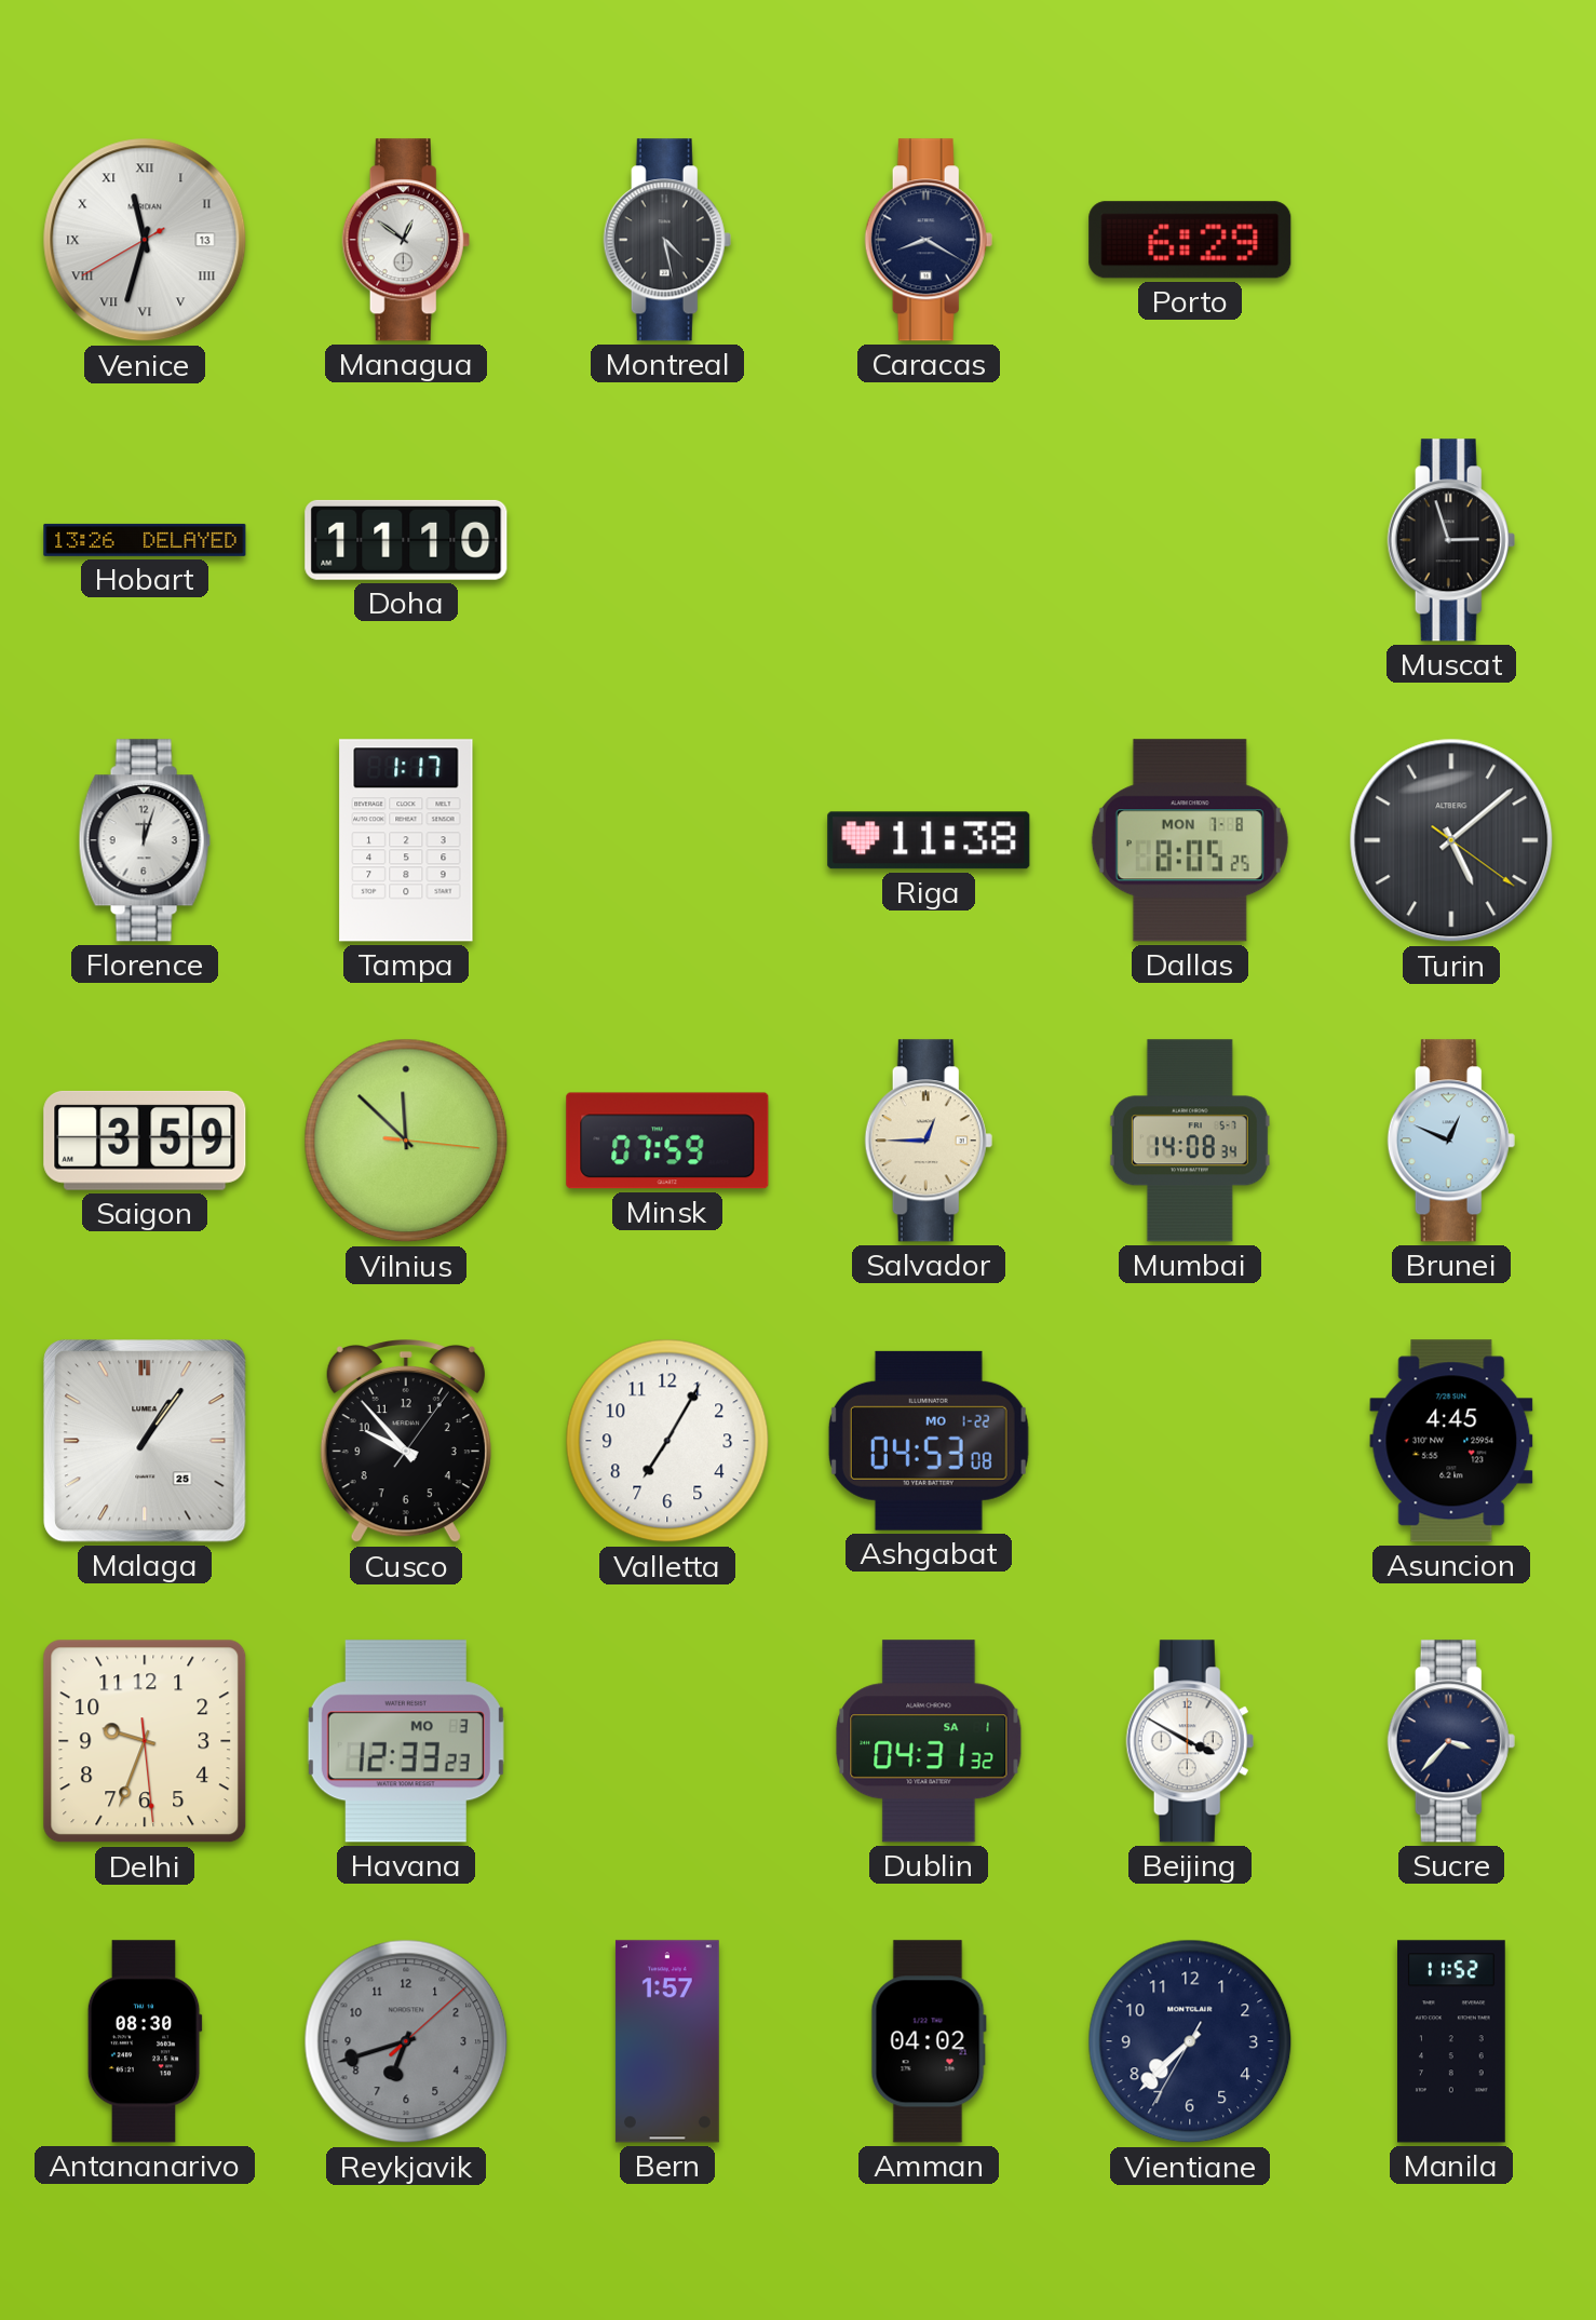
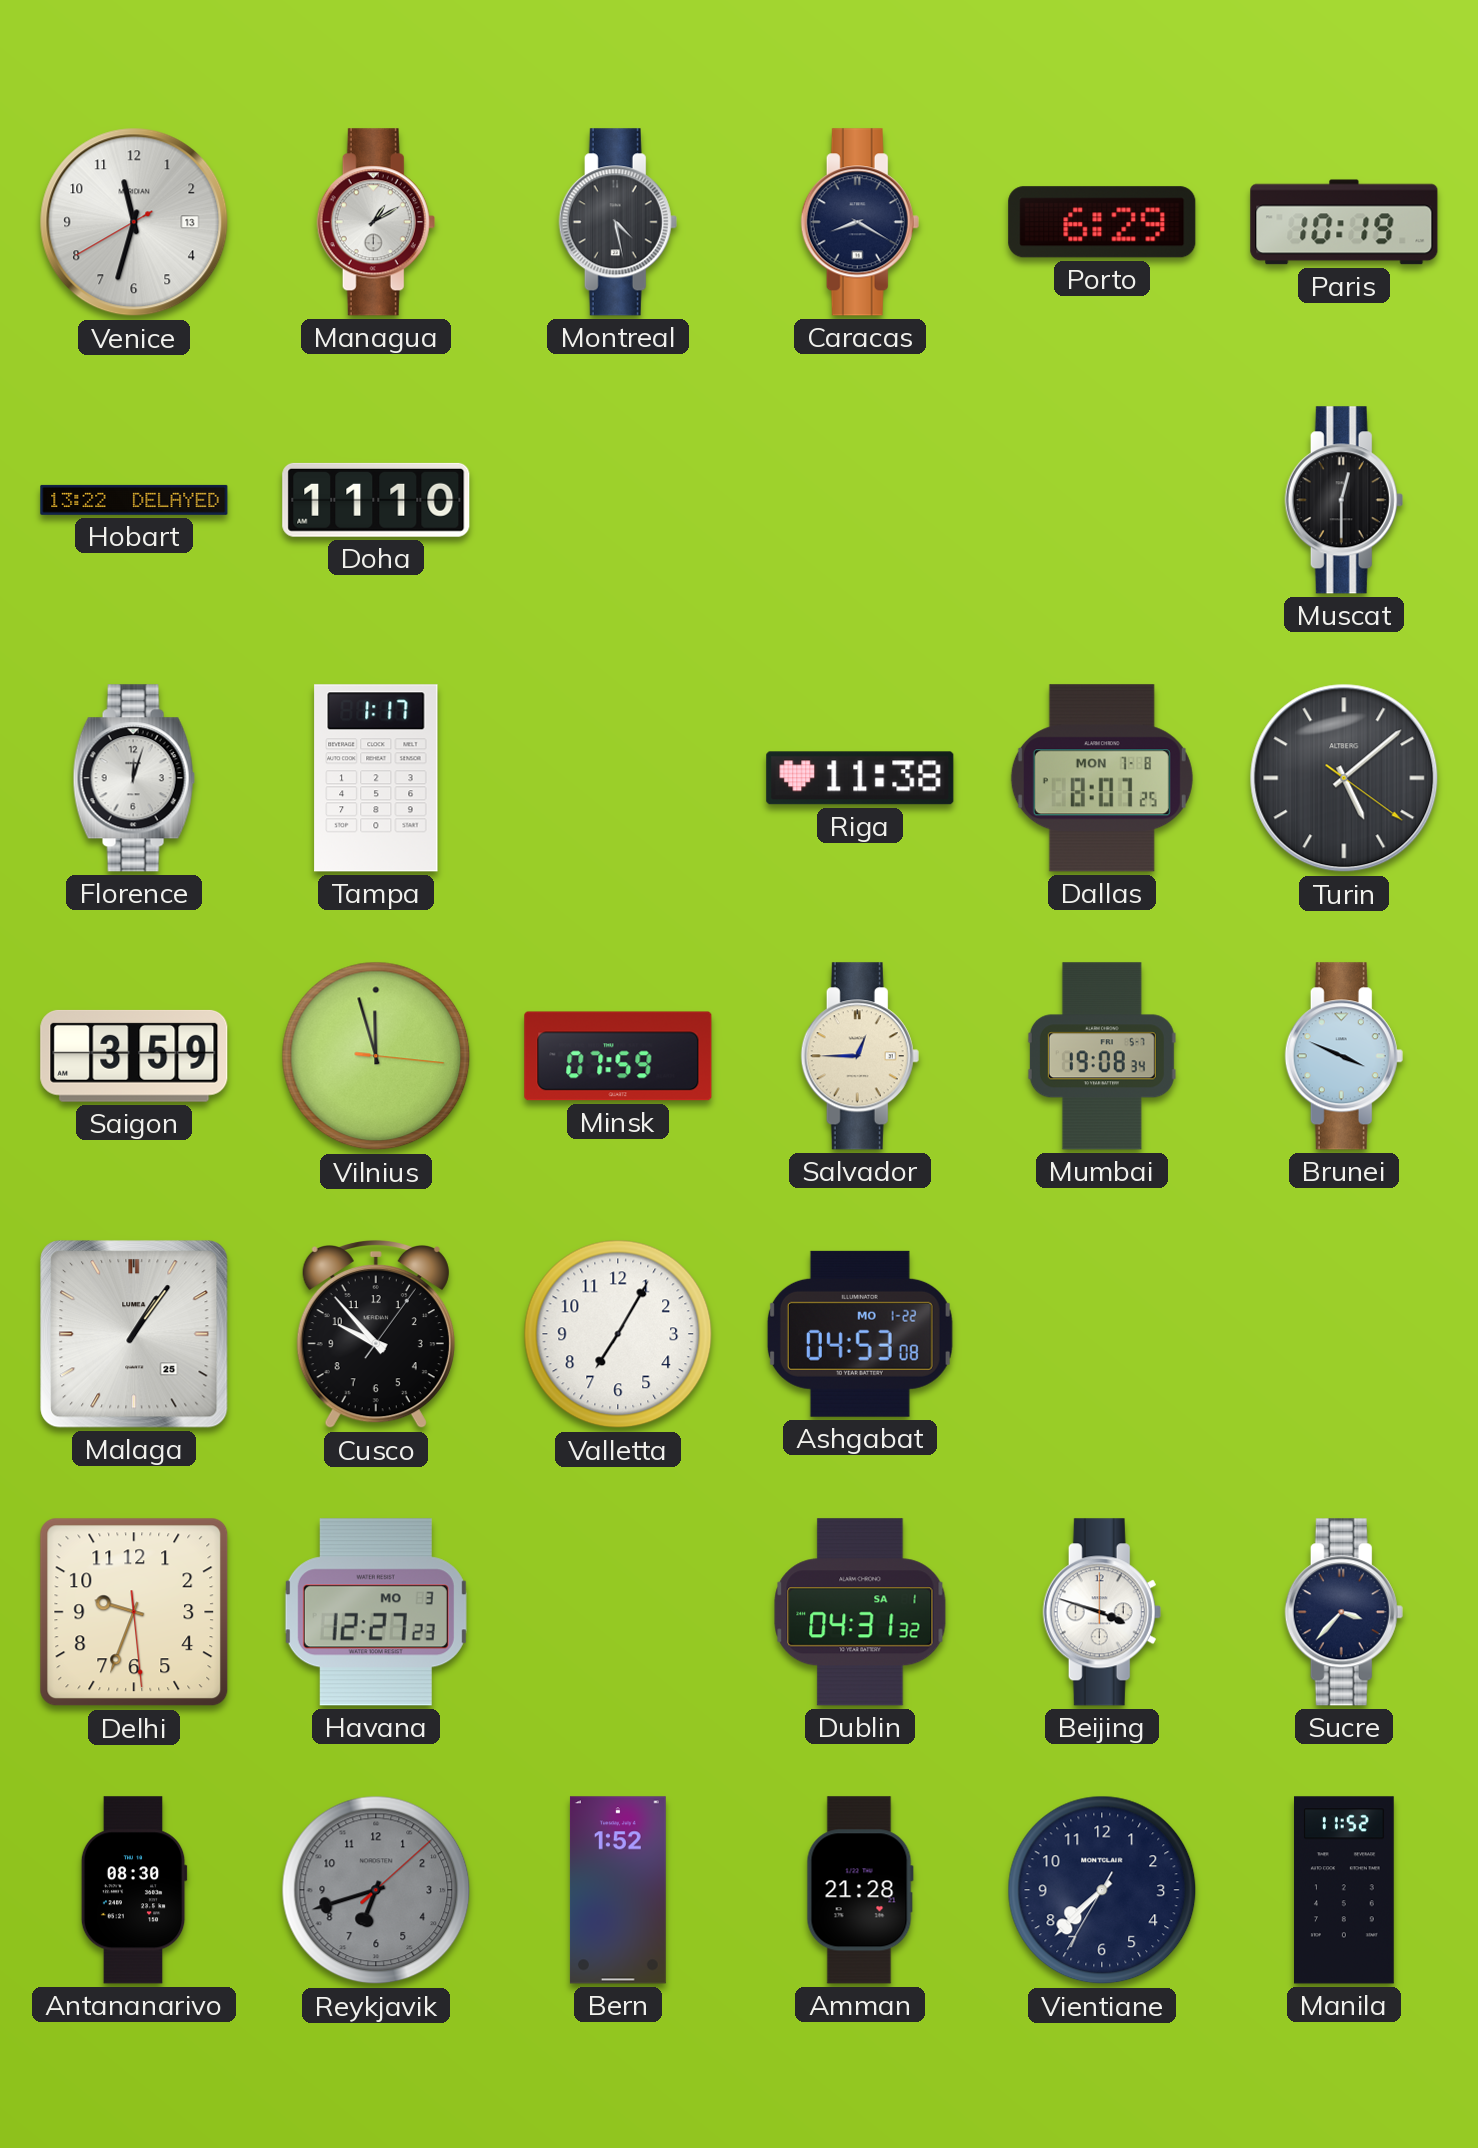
Venice numerals: Roman -> Arabic
Managua: 12:51 -> 1:10
Paris: none -> 10:19
Hobart: 13:26 -> 13:22
Muscat: 2:57 -> 12:30
Dallas: 8:05 -> 8:07
Vilnius: 11:52 -> 11:57
Mumbai: 14:08 -> 19:08
Brunei: 12:49 -> 3:49
Asuncion: 4:45 -> none
Havana: 12:33 -> 12:27
Beijing: 3:50 -> 3:48
Bern: 1:57 -> 1:52
Amman: 04:02 -> 21:28
